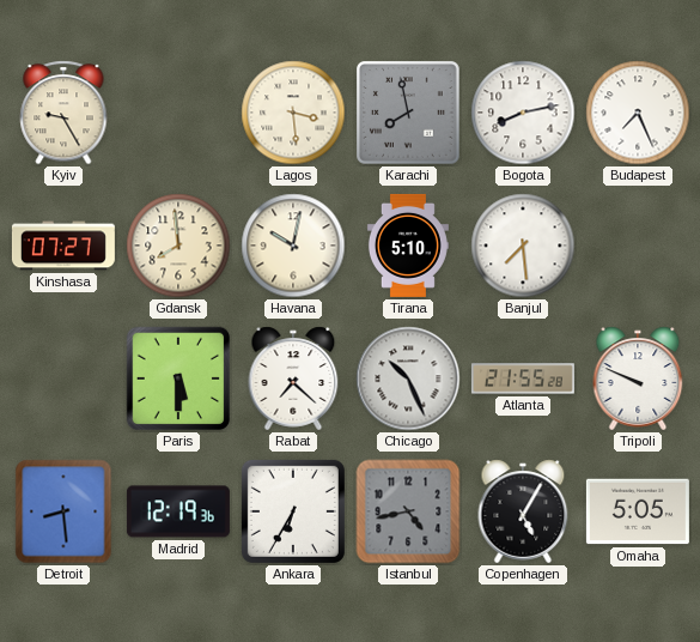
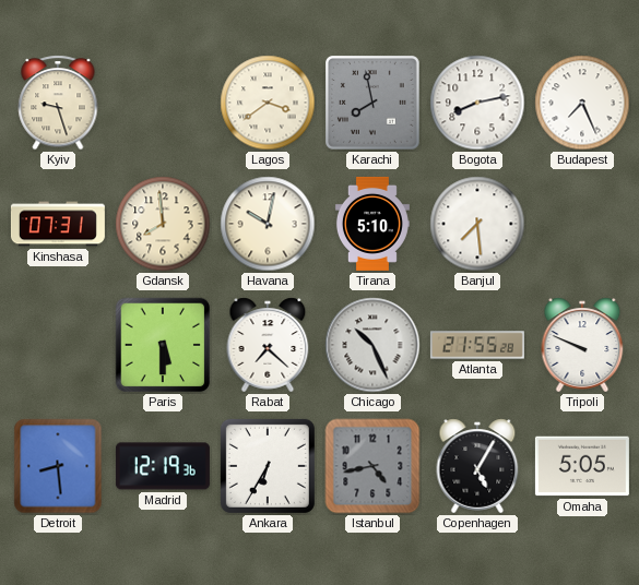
Kyiv: 9:25 -> 9:27
Lagos: 3:29 -> 3:39
Kinshasa: 07:27 -> 07:31
